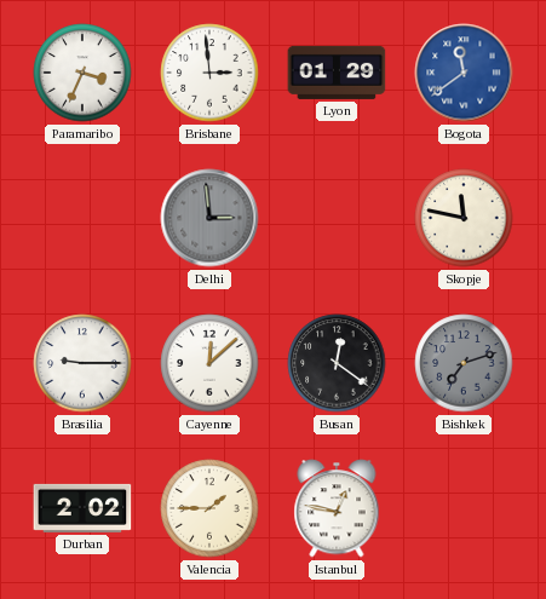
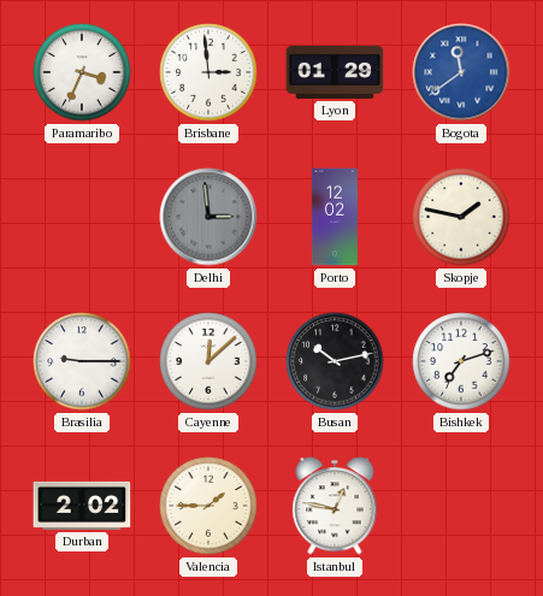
Porto: none -> 12:02
Skopje: 11:47 -> 1:47
Busan: 12:21 -> 10:13
Bishkek dial: grey -> white
